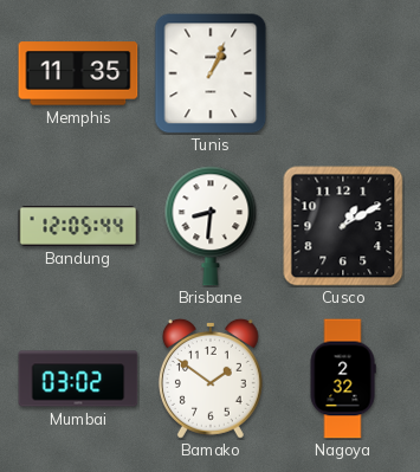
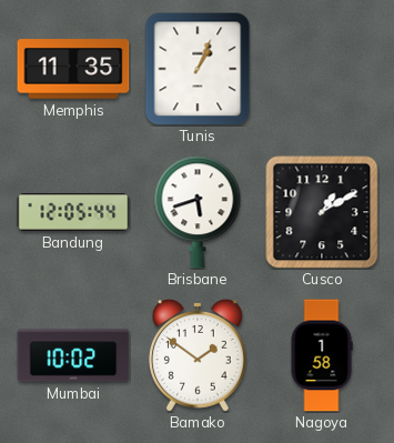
Brisbane: 8:31 -> 5:42
Mumbai: 03:02 -> 10:02
Nagoya: 2:32 -> 1:58
